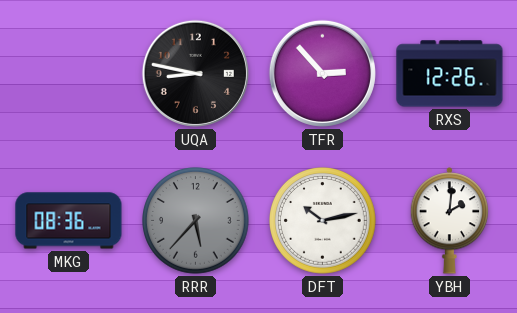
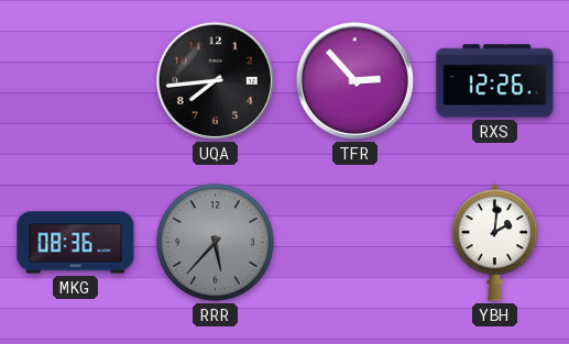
UQA: 8:47 -> 7:44
DFT: 10:13 -> none
